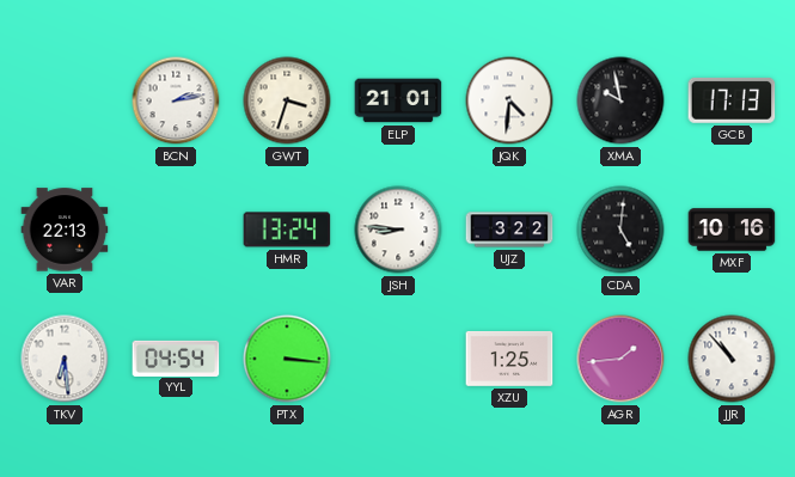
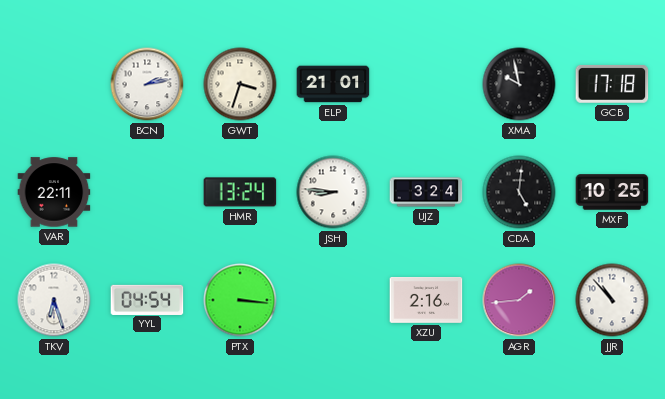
JQK: 4:31 -> none
GCB: 17:13 -> 17:18
VAR: 22:13 -> 22:11
UJZ: 3:22 -> 3:24
MXF: 10:16 -> 10:25
TKV: 6:29 -> 6:27
XZU: 1:25 -> 2:16
